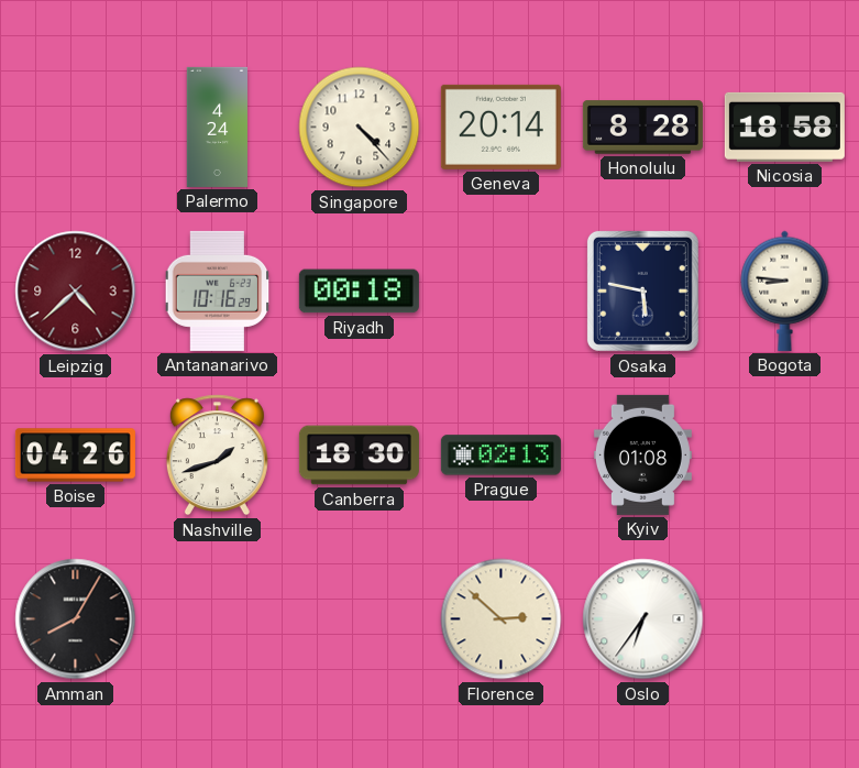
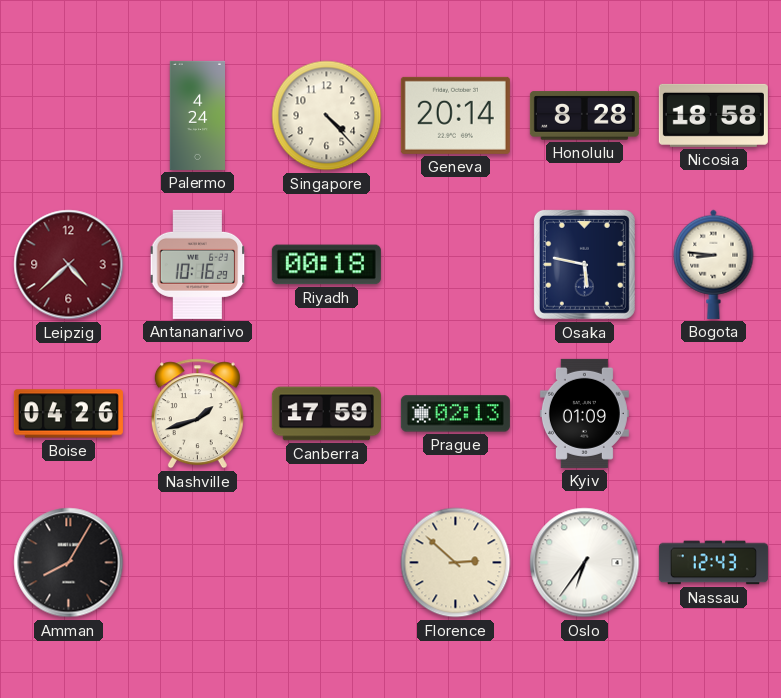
Canberra: 18:30 -> 17:59
Kyiv: 01:08 -> 01:09
Nassau: none -> 12:43
